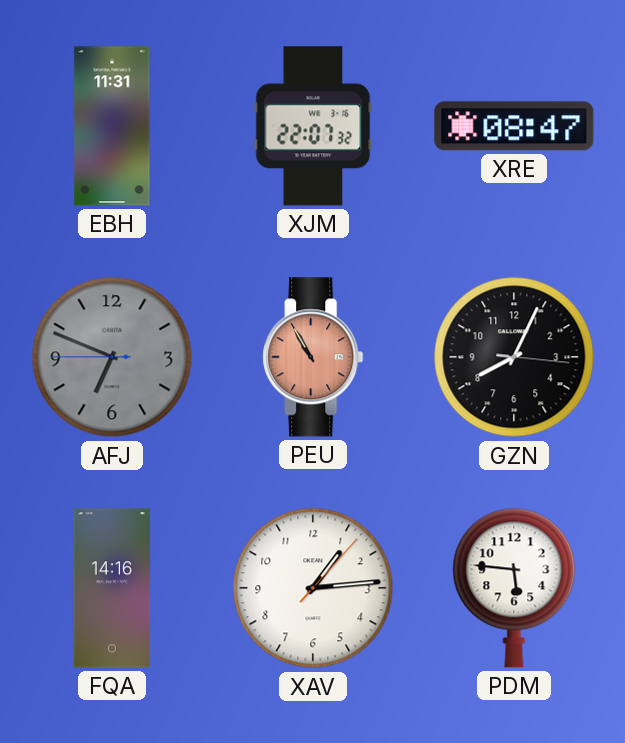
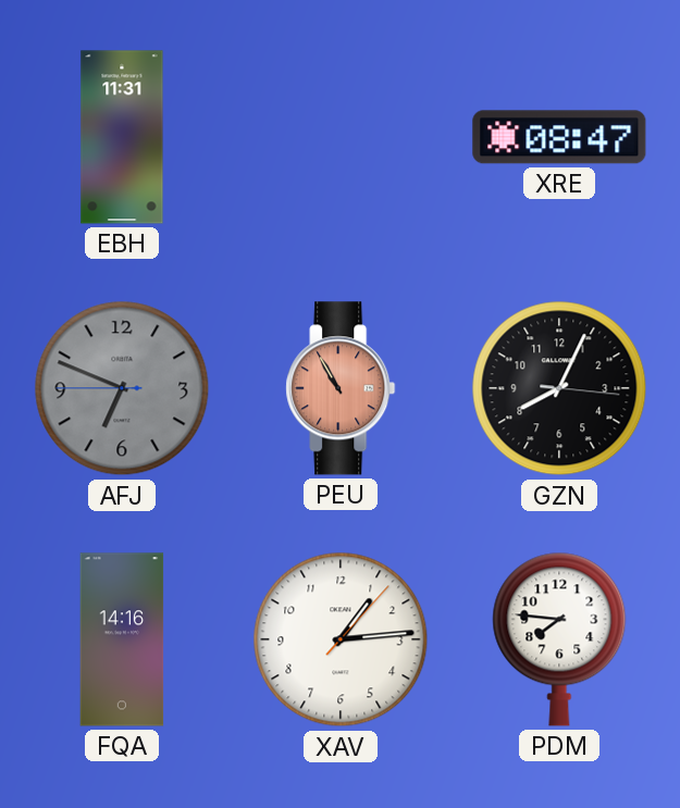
XJM: 22:07 -> none
PDM: 5:46 -> 7:46
